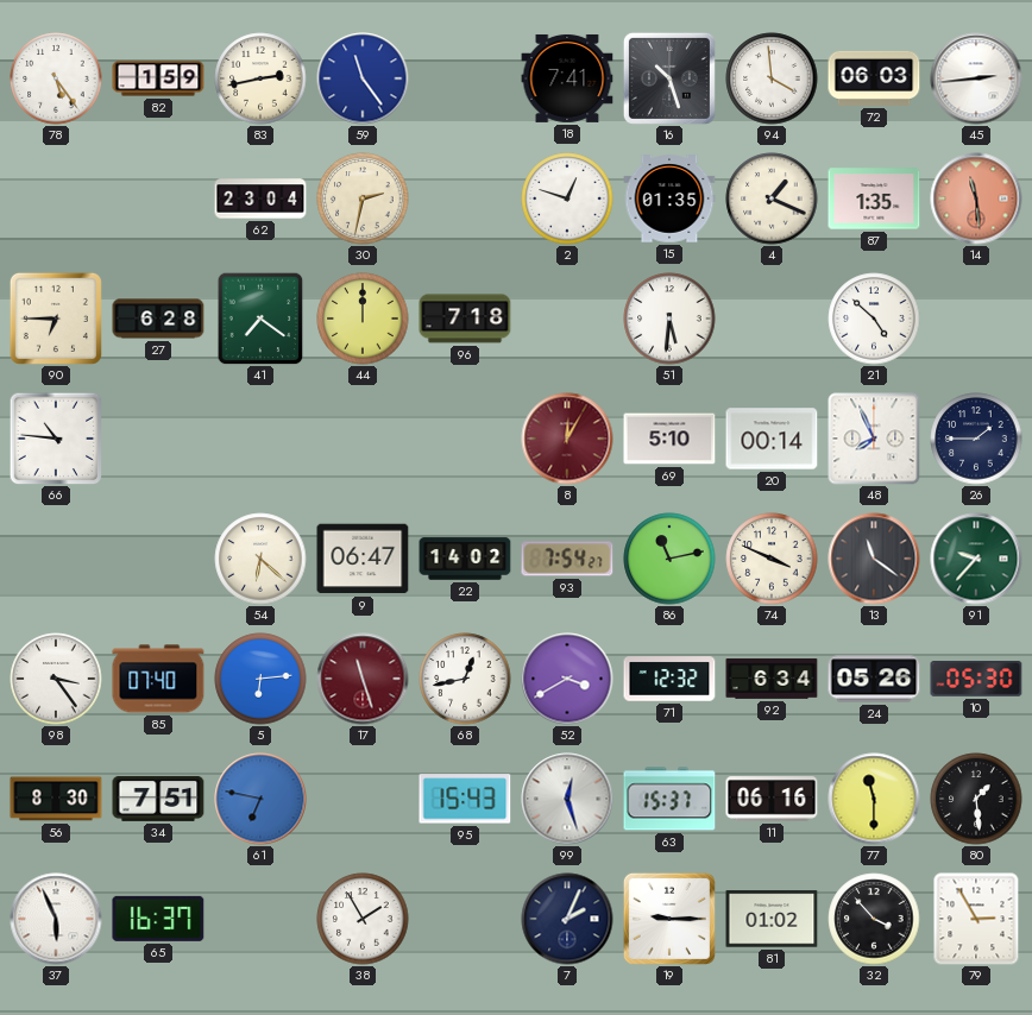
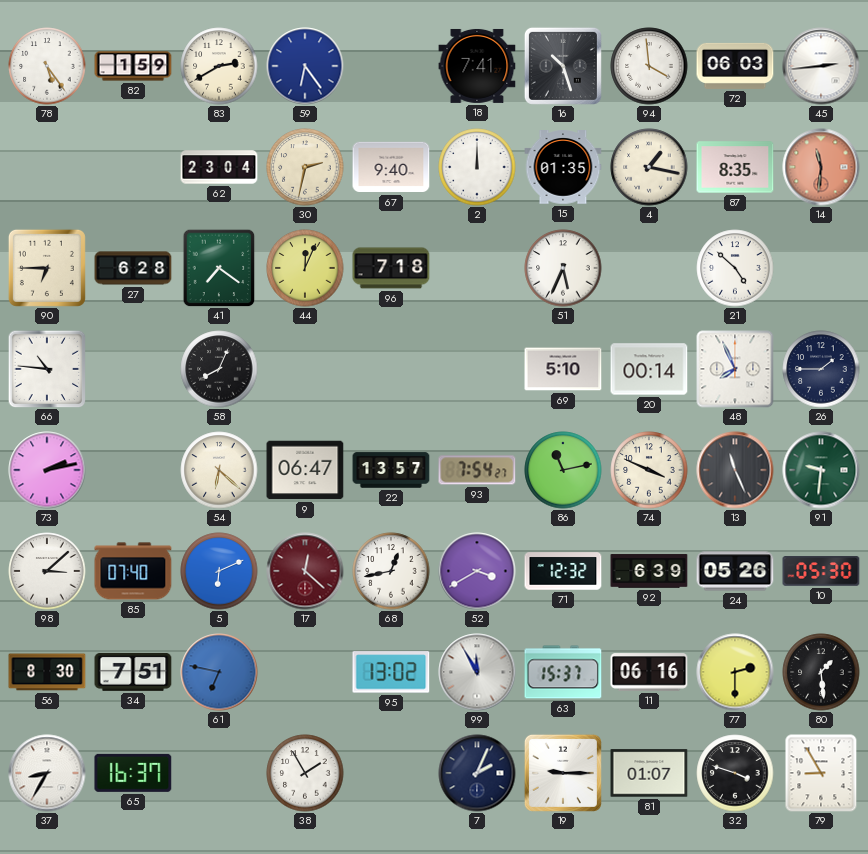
83: 2:43 -> 2:40
59: 11:24 -> 6:24
67: none -> 9:40
2: 12:48 -> 12:00
4: 1:19 -> 1:17
87: 1:35 -> 8:35
14: 11:29 -> 11:31
44: 12:00 -> 12:04
51: 5:31 -> 5:34
58: none -> 8:04
8: 12:05 -> none
73: none -> 2:13
22: 14:02 -> 13:57
13: 11:21 -> 11:26
91: 9:37 -> 9:31
98: 3:24 -> 3:08
5: 6:14 -> 6:11
17: 11:27 -> 12:22
92: 6:34 -> 6:39
95: 15:43 -> 13:02
99: 12:27 -> 11:55
77: 11:30 -> 2:30
37: 5:56 -> 8:35
81: 01:02 -> 01:07
32: 3:53 -> 3:48
79: 2:55 -> 8:55
